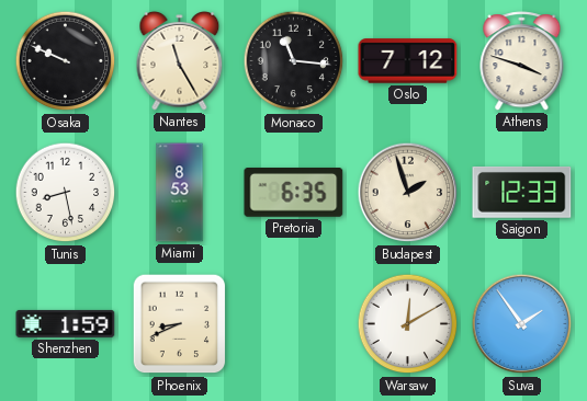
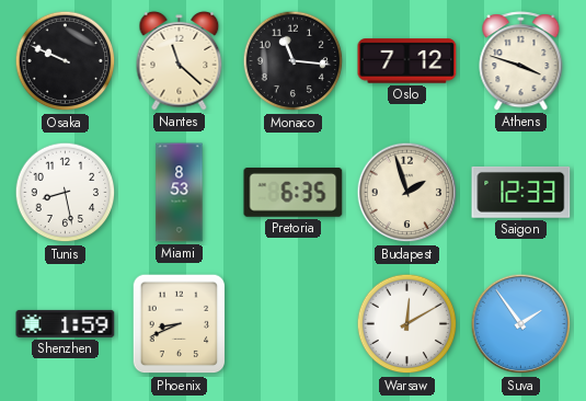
Nantes: 11:25 -> 11:22
